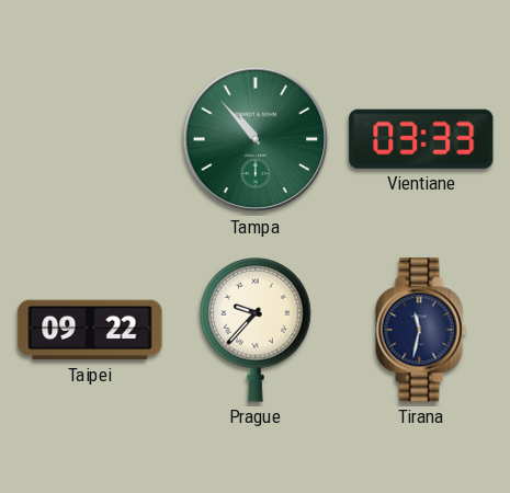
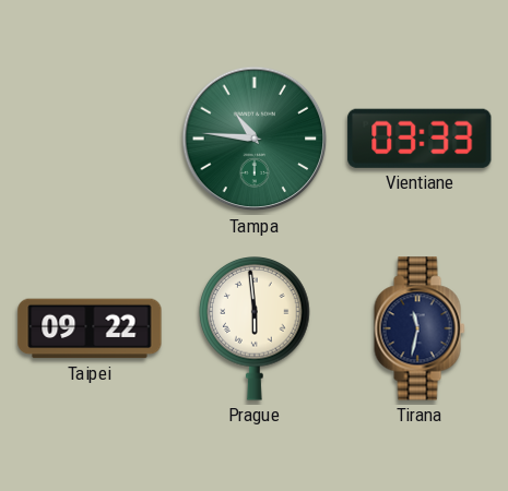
Tampa: 10:53 -> 10:46
Prague: 9:37 -> 5:59
